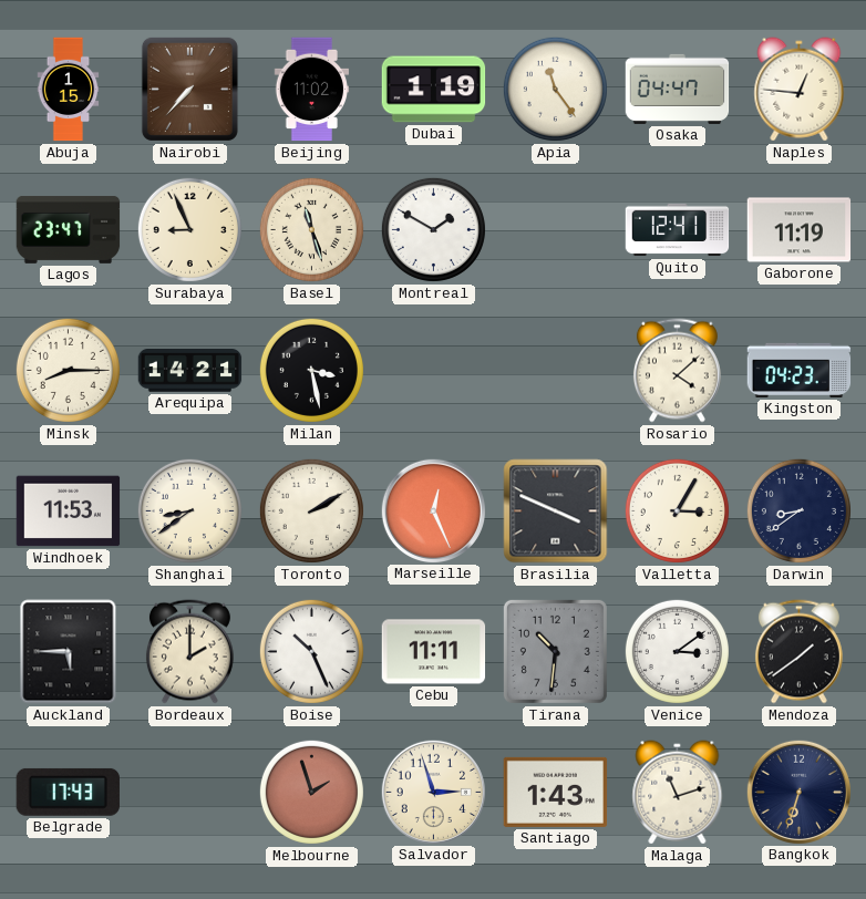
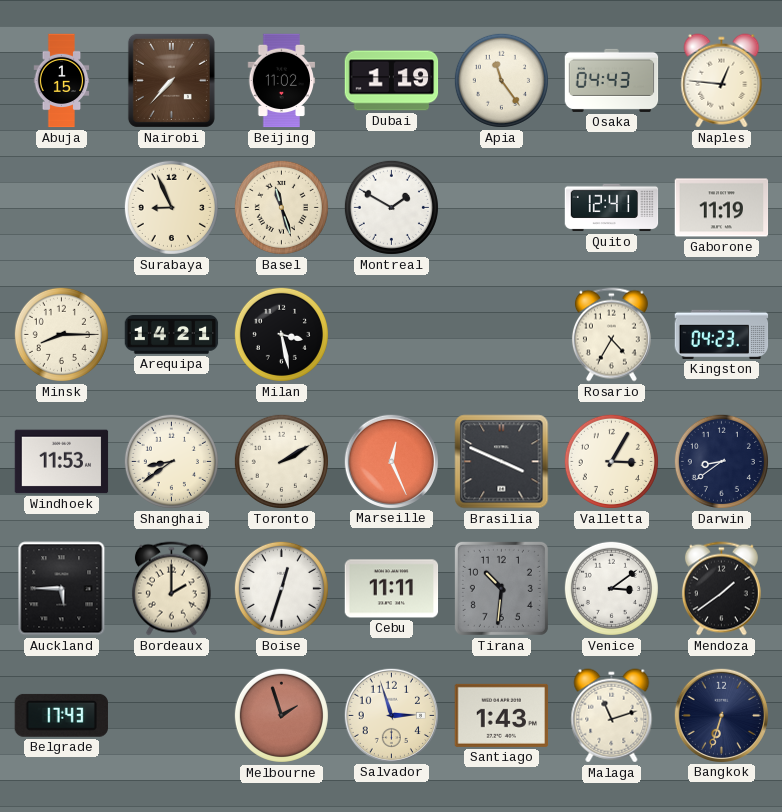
Osaka: 04:47 -> 04:43
Lagos: 23:47 -> none
Rosario: 4:08 -> 4:35
Boise: 10:26 -> 12:33
